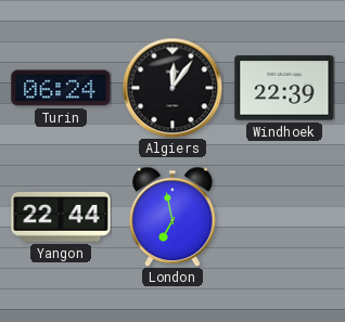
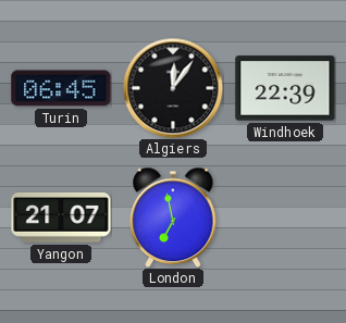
Turin: 06:24 -> 06:45
Yangon: 22:44 -> 21:07
